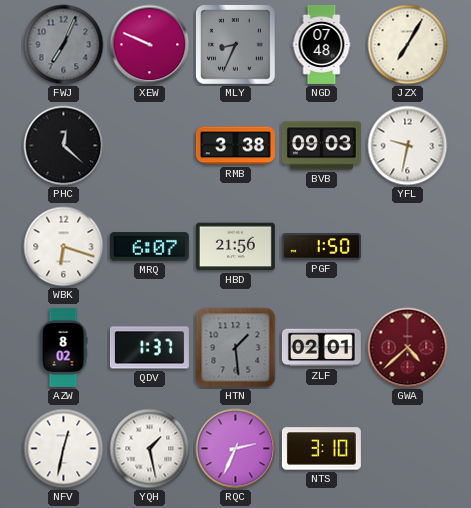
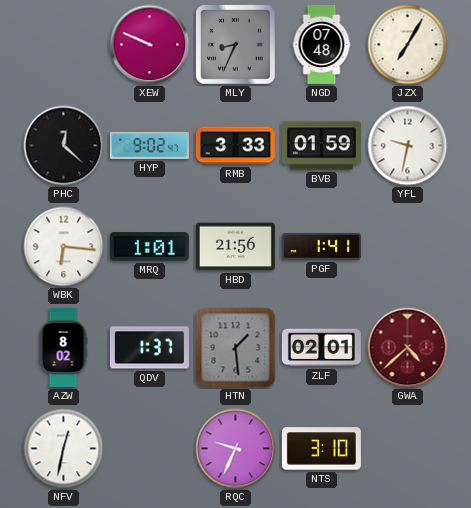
FWJ: 7:04 -> none
HYP: none -> 9:02
RMB: 3:38 -> 3:33
BVB: 09:03 -> 01:59
WBK: 6:18 -> 6:16
MRQ: 6:07 -> 1:01
PGF: 1:50 -> 1:41
YQH: 1:28 -> none
RQC: 2:34 -> 9:34
